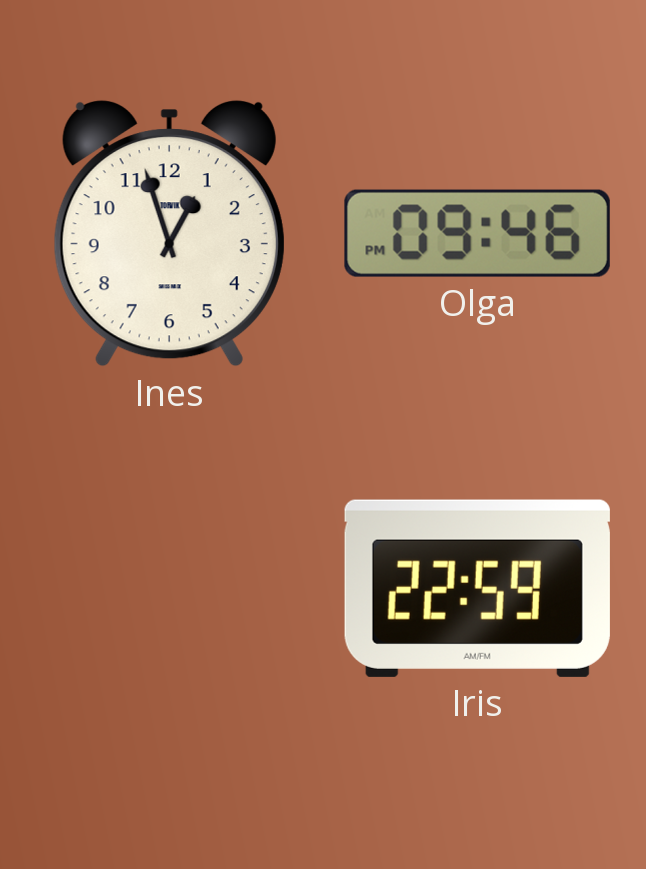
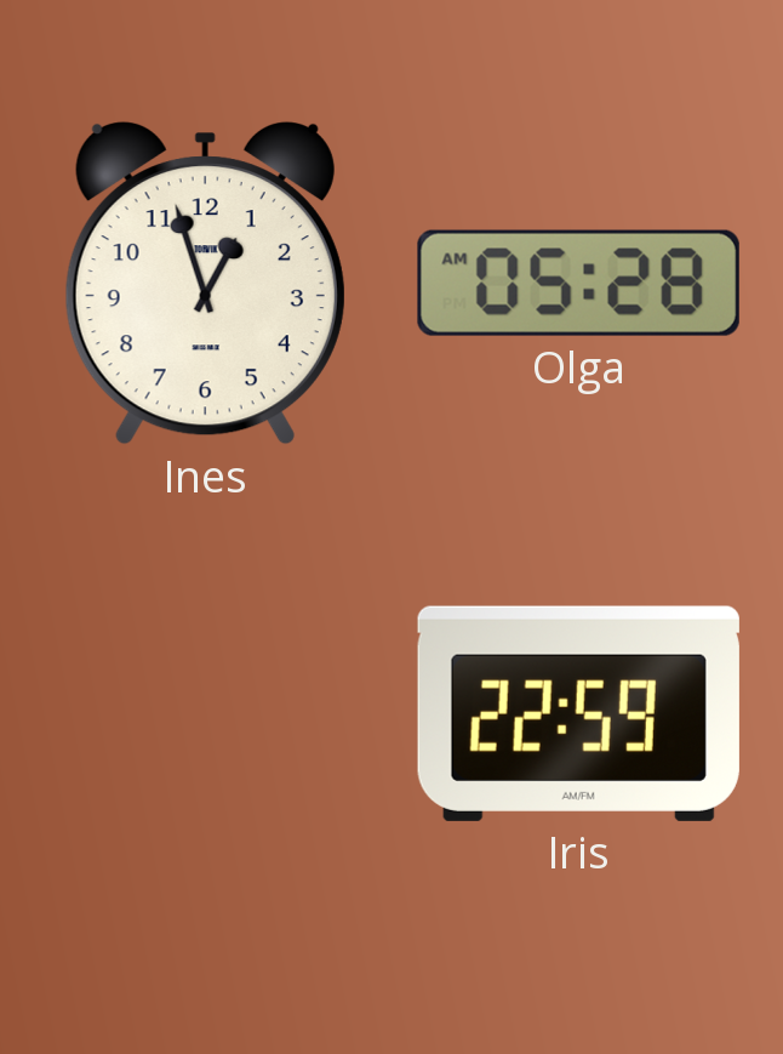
Olga: 09:46 -> 05:28
